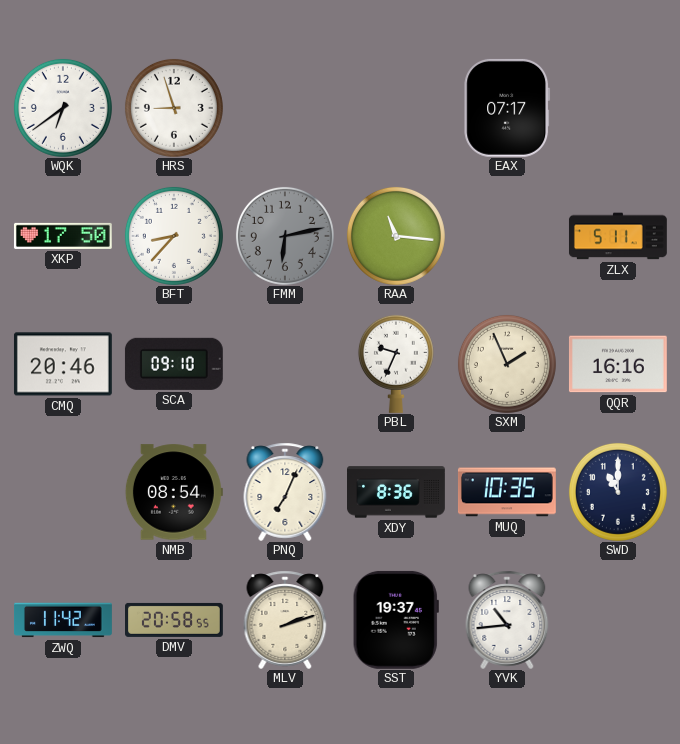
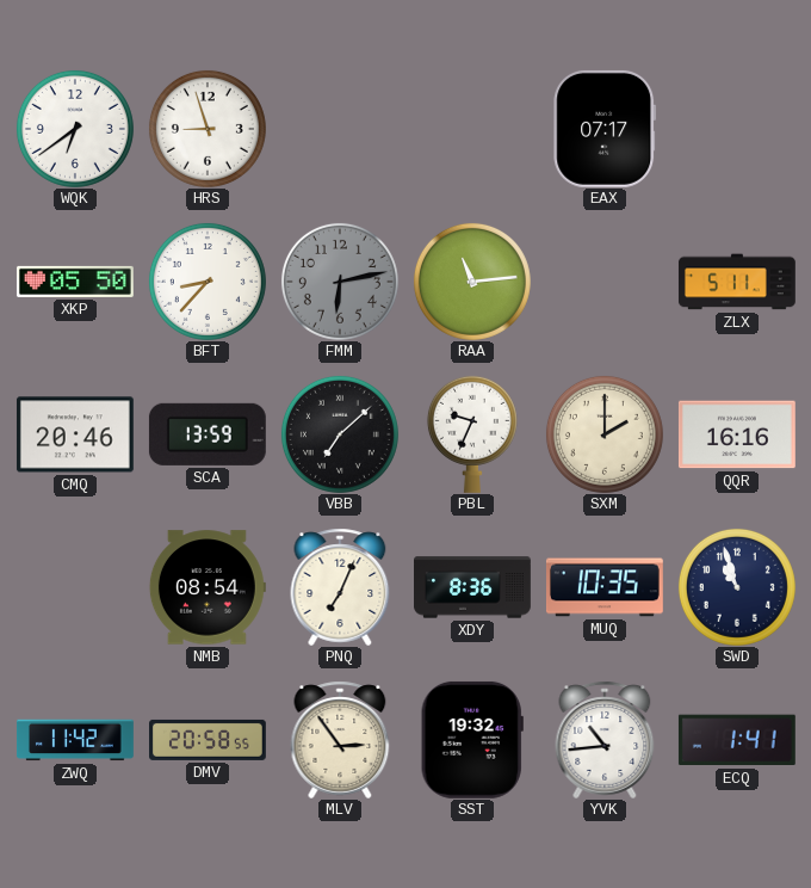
XKP: 17:50 -> 05:50
RAA: 11:16 -> 11:14
SCA: 09:10 -> 13:59
VBB: none -> 7:08
SXM: 1:56 -> 2:00
SWD: 11:00 -> 10:57
MLV: 2:12 -> 2:54
SST: 19:37 -> 19:32
ECQ: none -> 1:41
